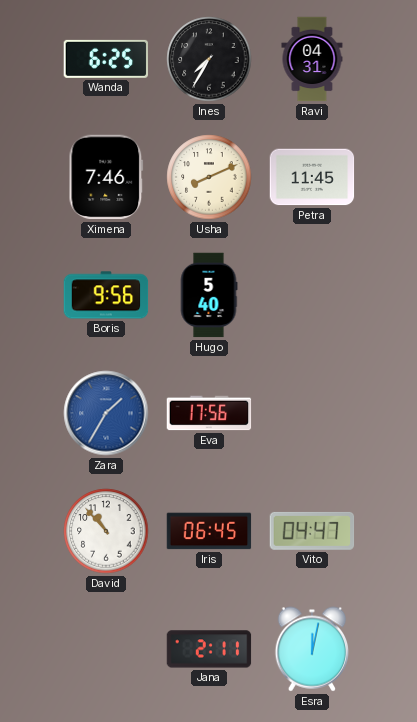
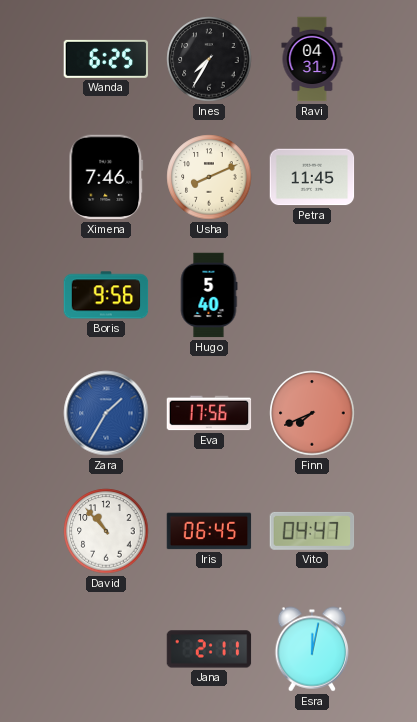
Finn: none -> 7:41
